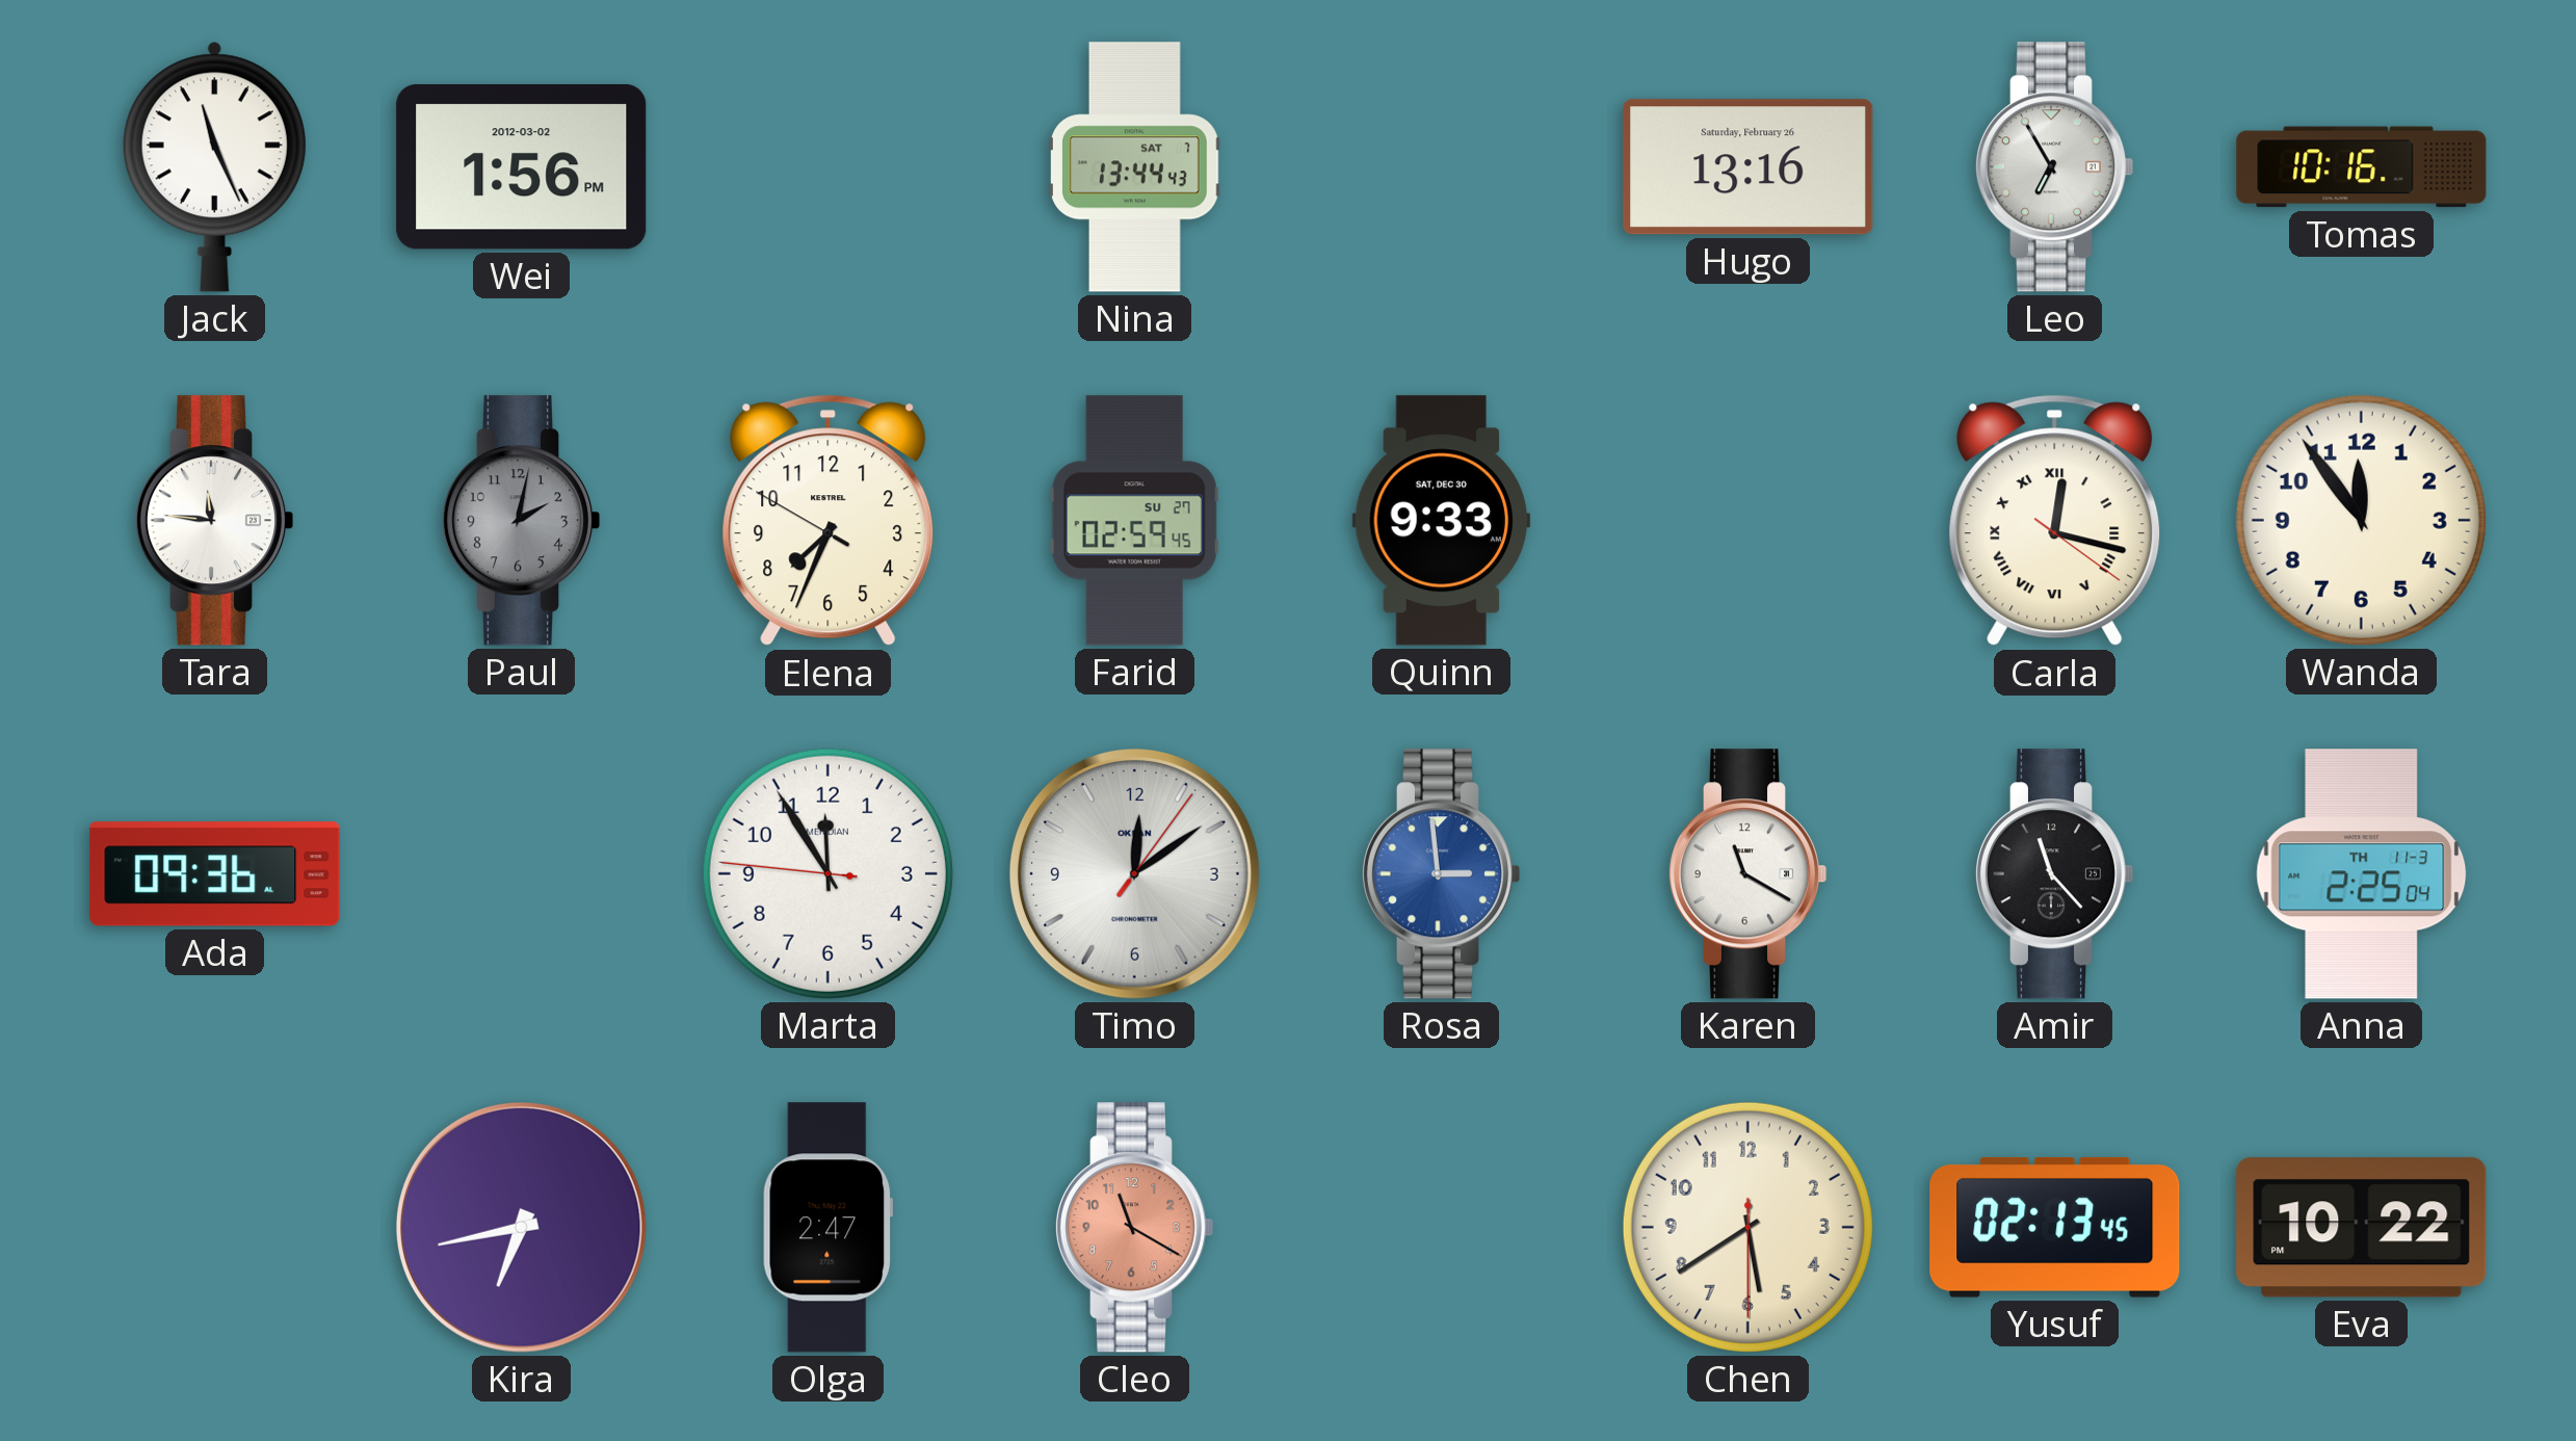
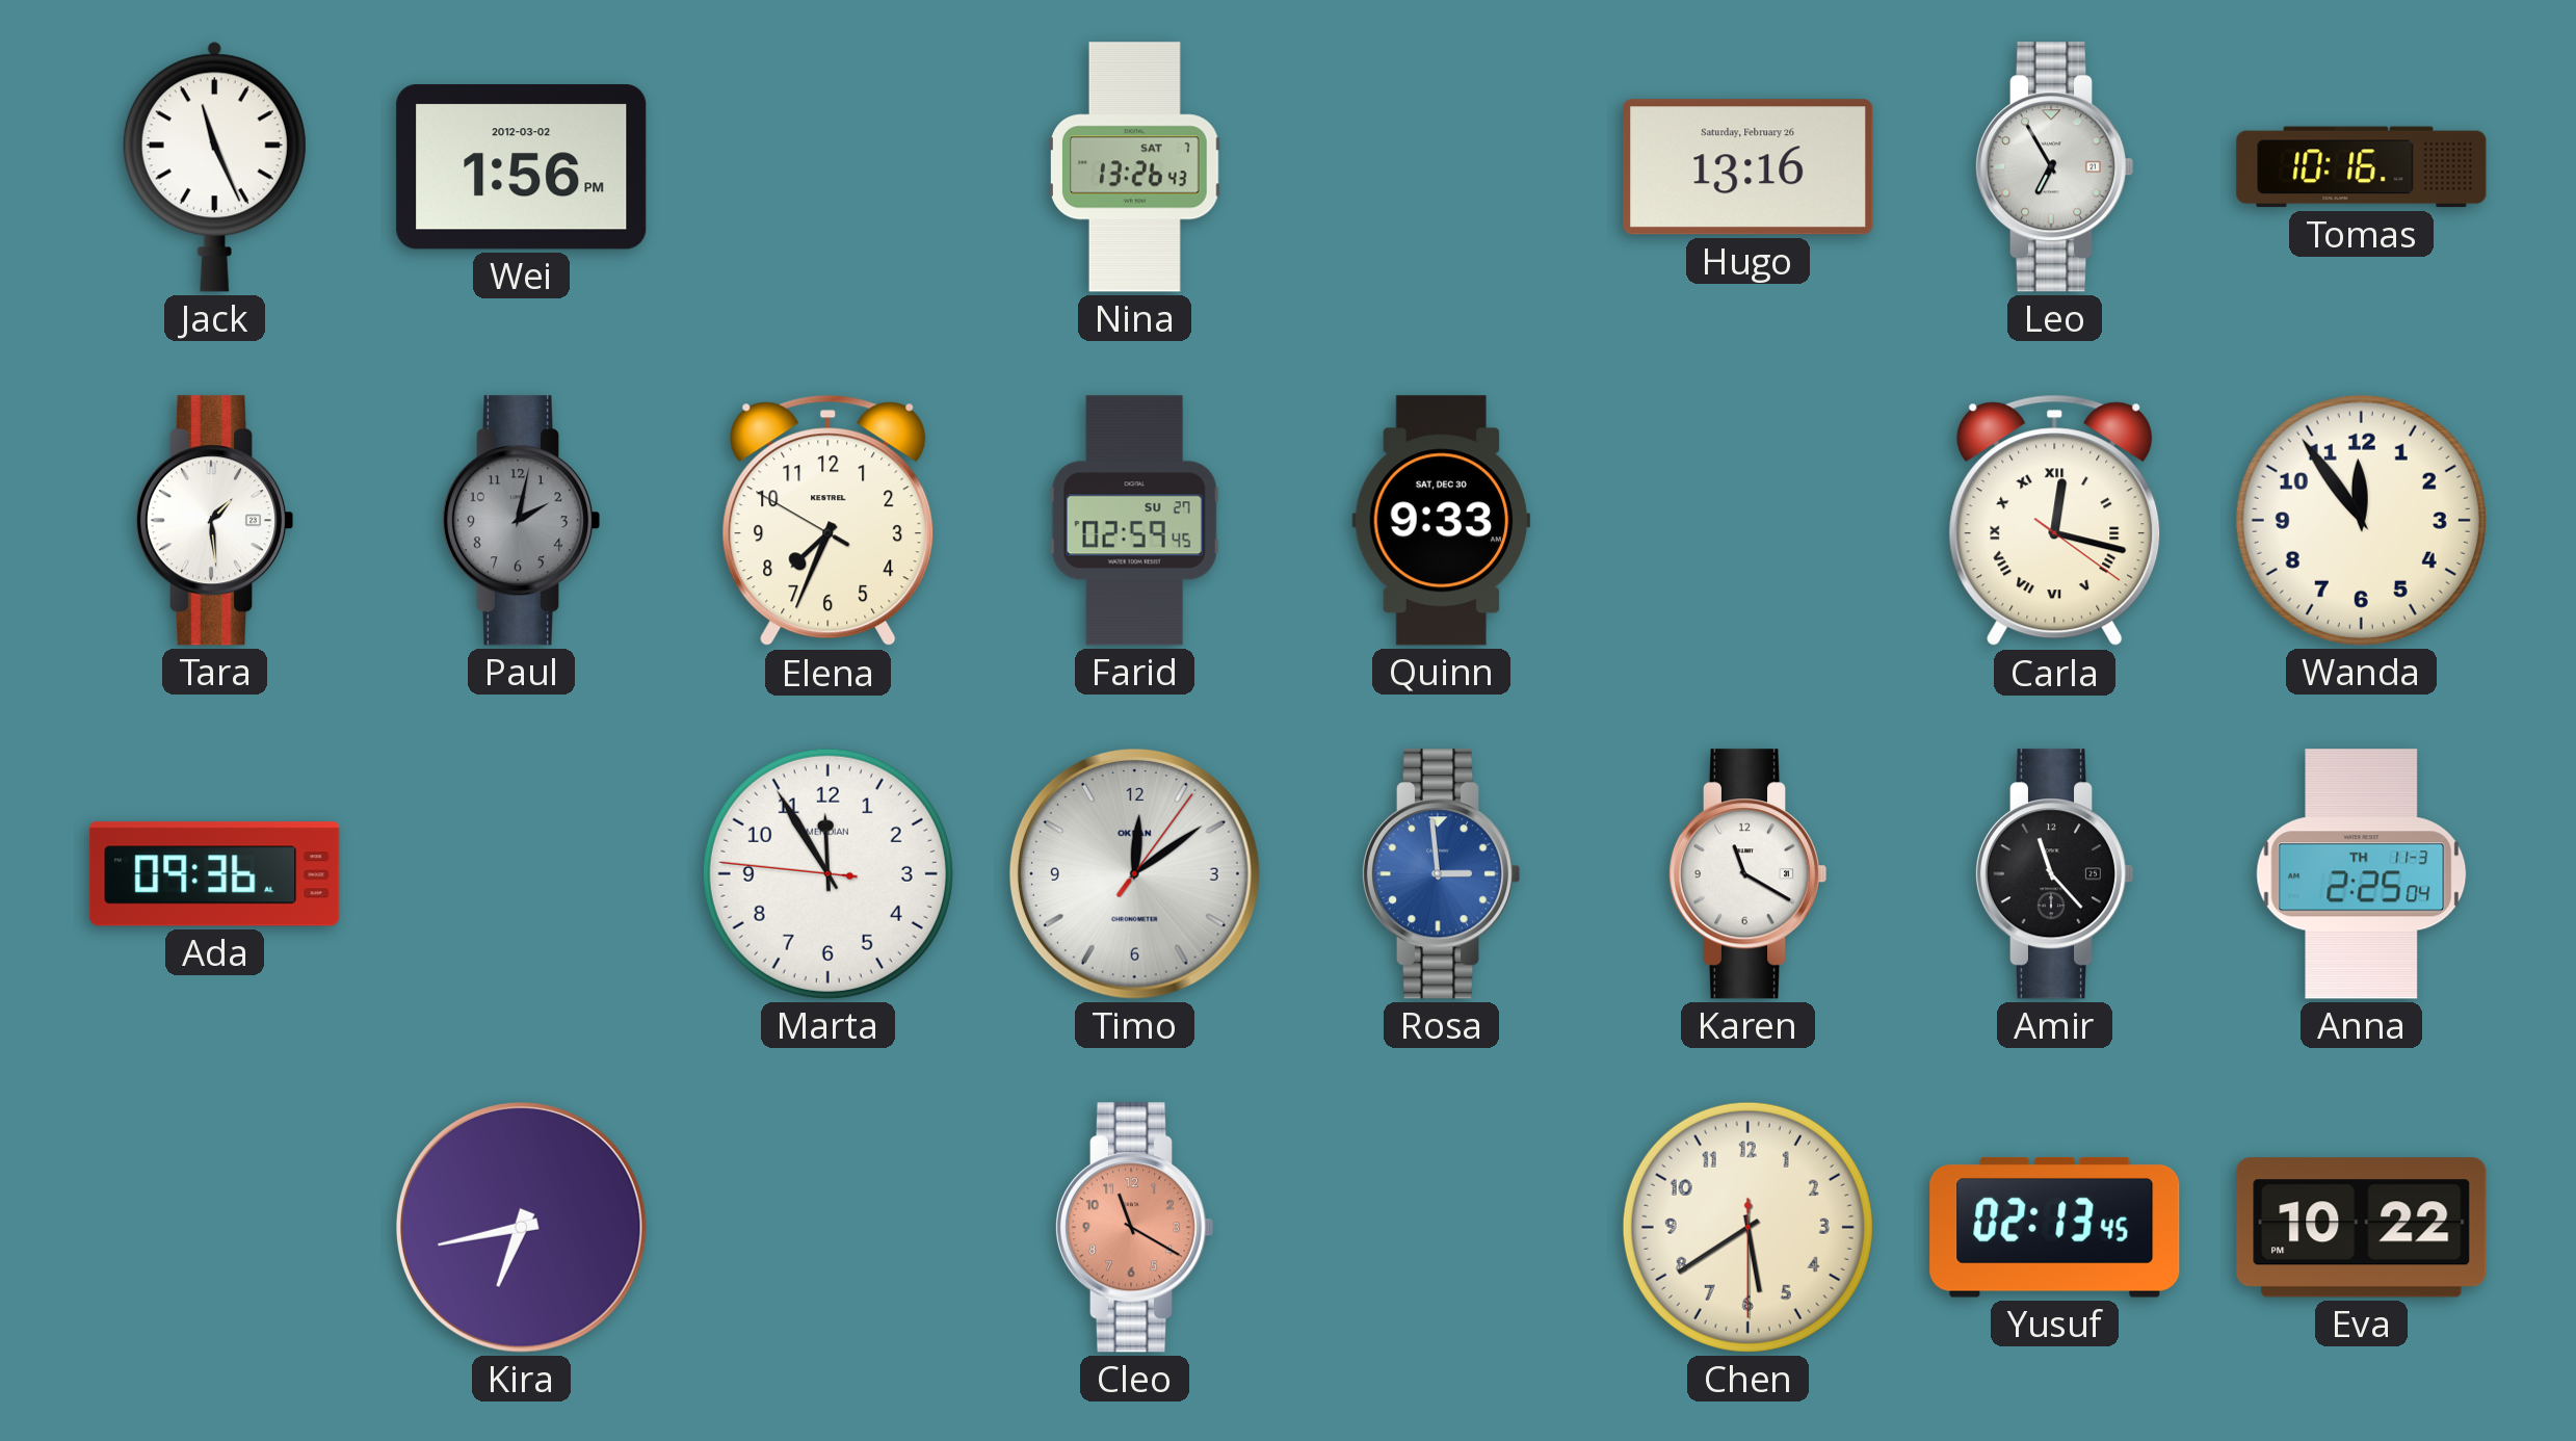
Nina: 13:44 -> 13:26
Tara: 11:46 -> 1:29
Olga: 2:47 -> none
